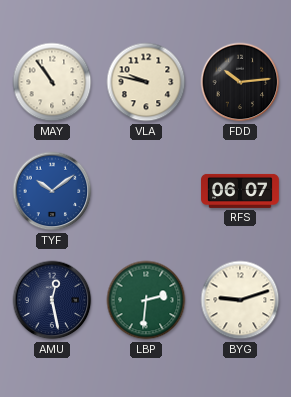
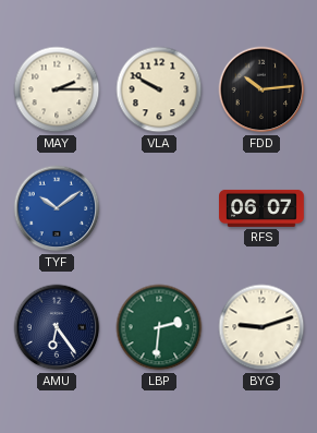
MAY: 10:54 -> 2:15
VLA: 9:47 -> 9:50
AMU: 12:28 -> 6:24
